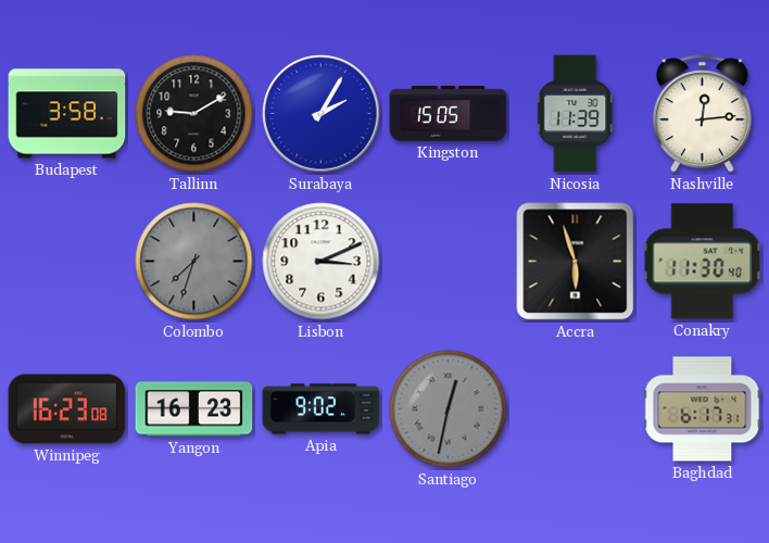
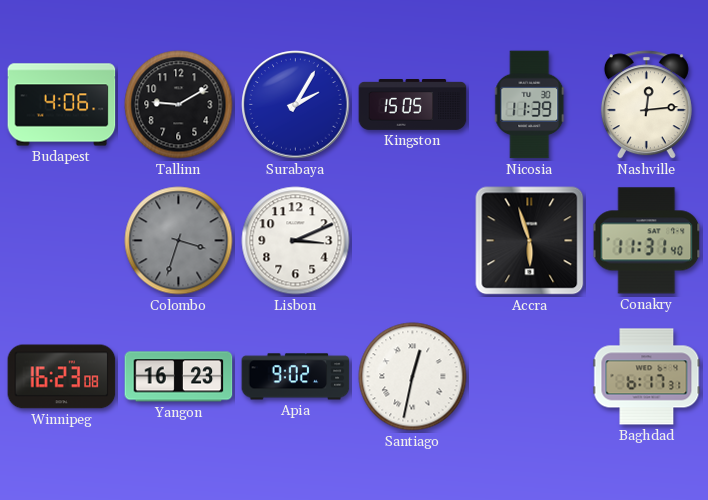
Budapest: 3:58 -> 4:06
Colombo: 7:33 -> 3:33
Conakry: 11:30 -> 11:31
Santiago dial: grey -> white
